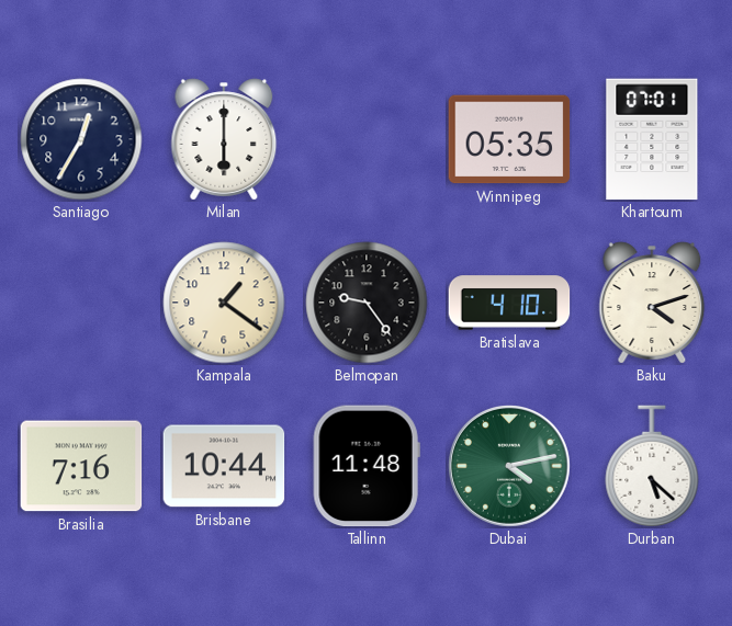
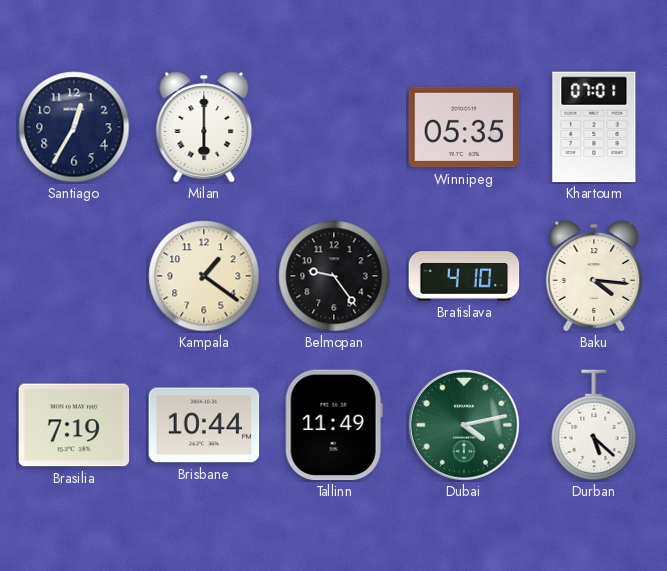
Baku: 4:12 -> 4:16
Brasilia: 7:16 -> 7:19
Tallinn: 11:48 -> 11:49
